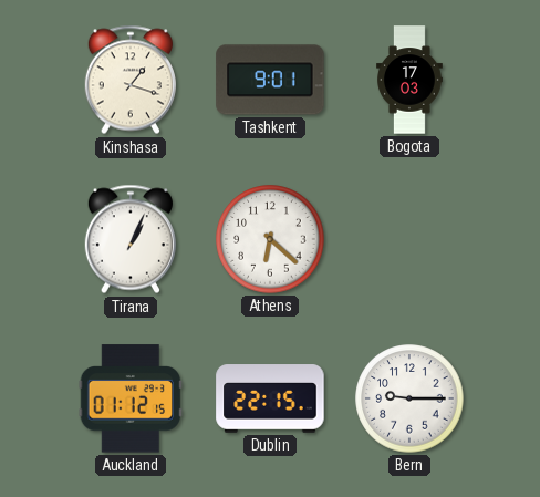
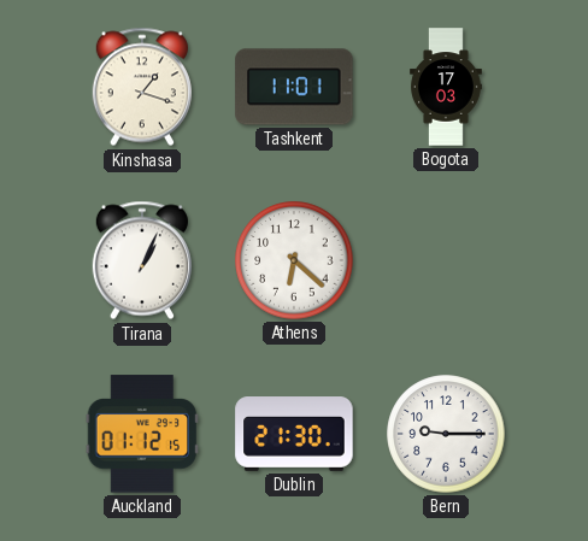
Tashkent: 9:01 -> 11:01
Dublin: 22:15 -> 21:30
